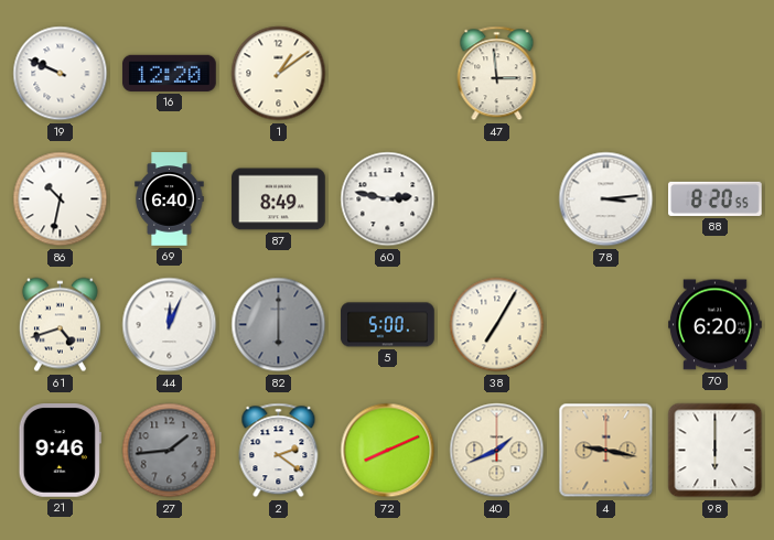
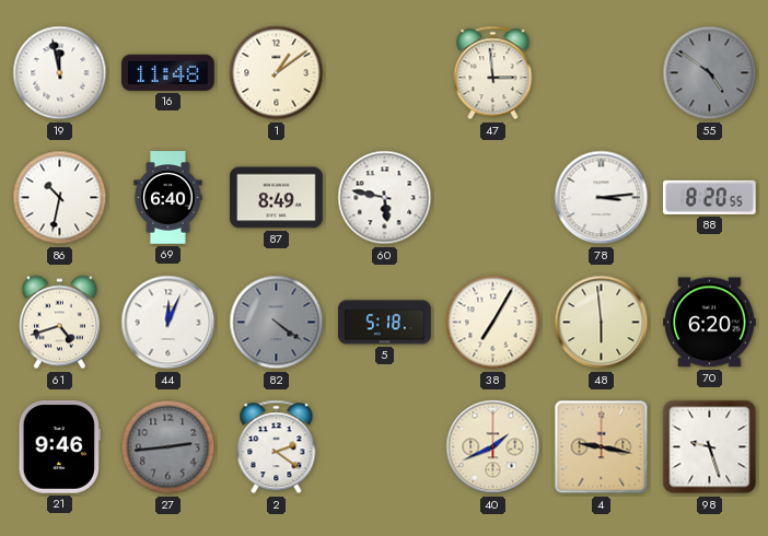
19: 9:49 -> 11:58
16: 12:20 -> 11:48
55: none -> 4:51
60: 2:47 -> 5:47
82: 6:00 -> 4:21
5: 5:00 -> 5:18
48: none -> 5:59
27: 1:44 -> 2:44
72: 8:11 -> none
98: 6:00 -> 9:27
